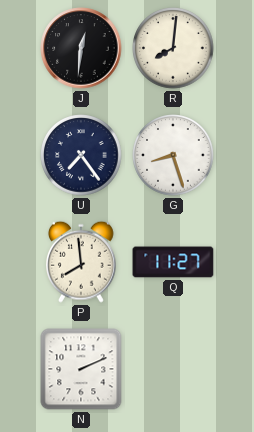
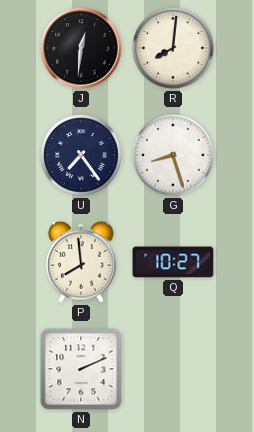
Q: 11:27 -> 10:27
